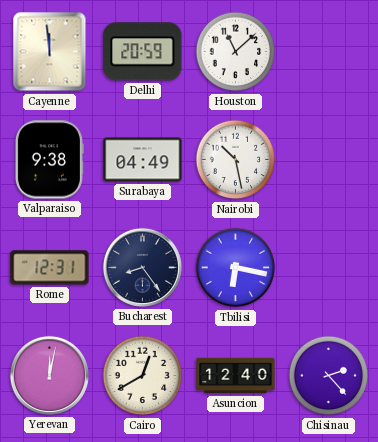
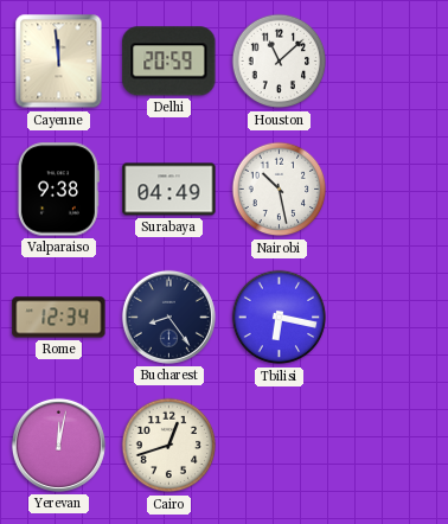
Rome: 12:31 -> 12:34
Cairo: 12:40 -> 12:42
Asuncion: 12:40 -> none
Chisinau: 2:23 -> none
